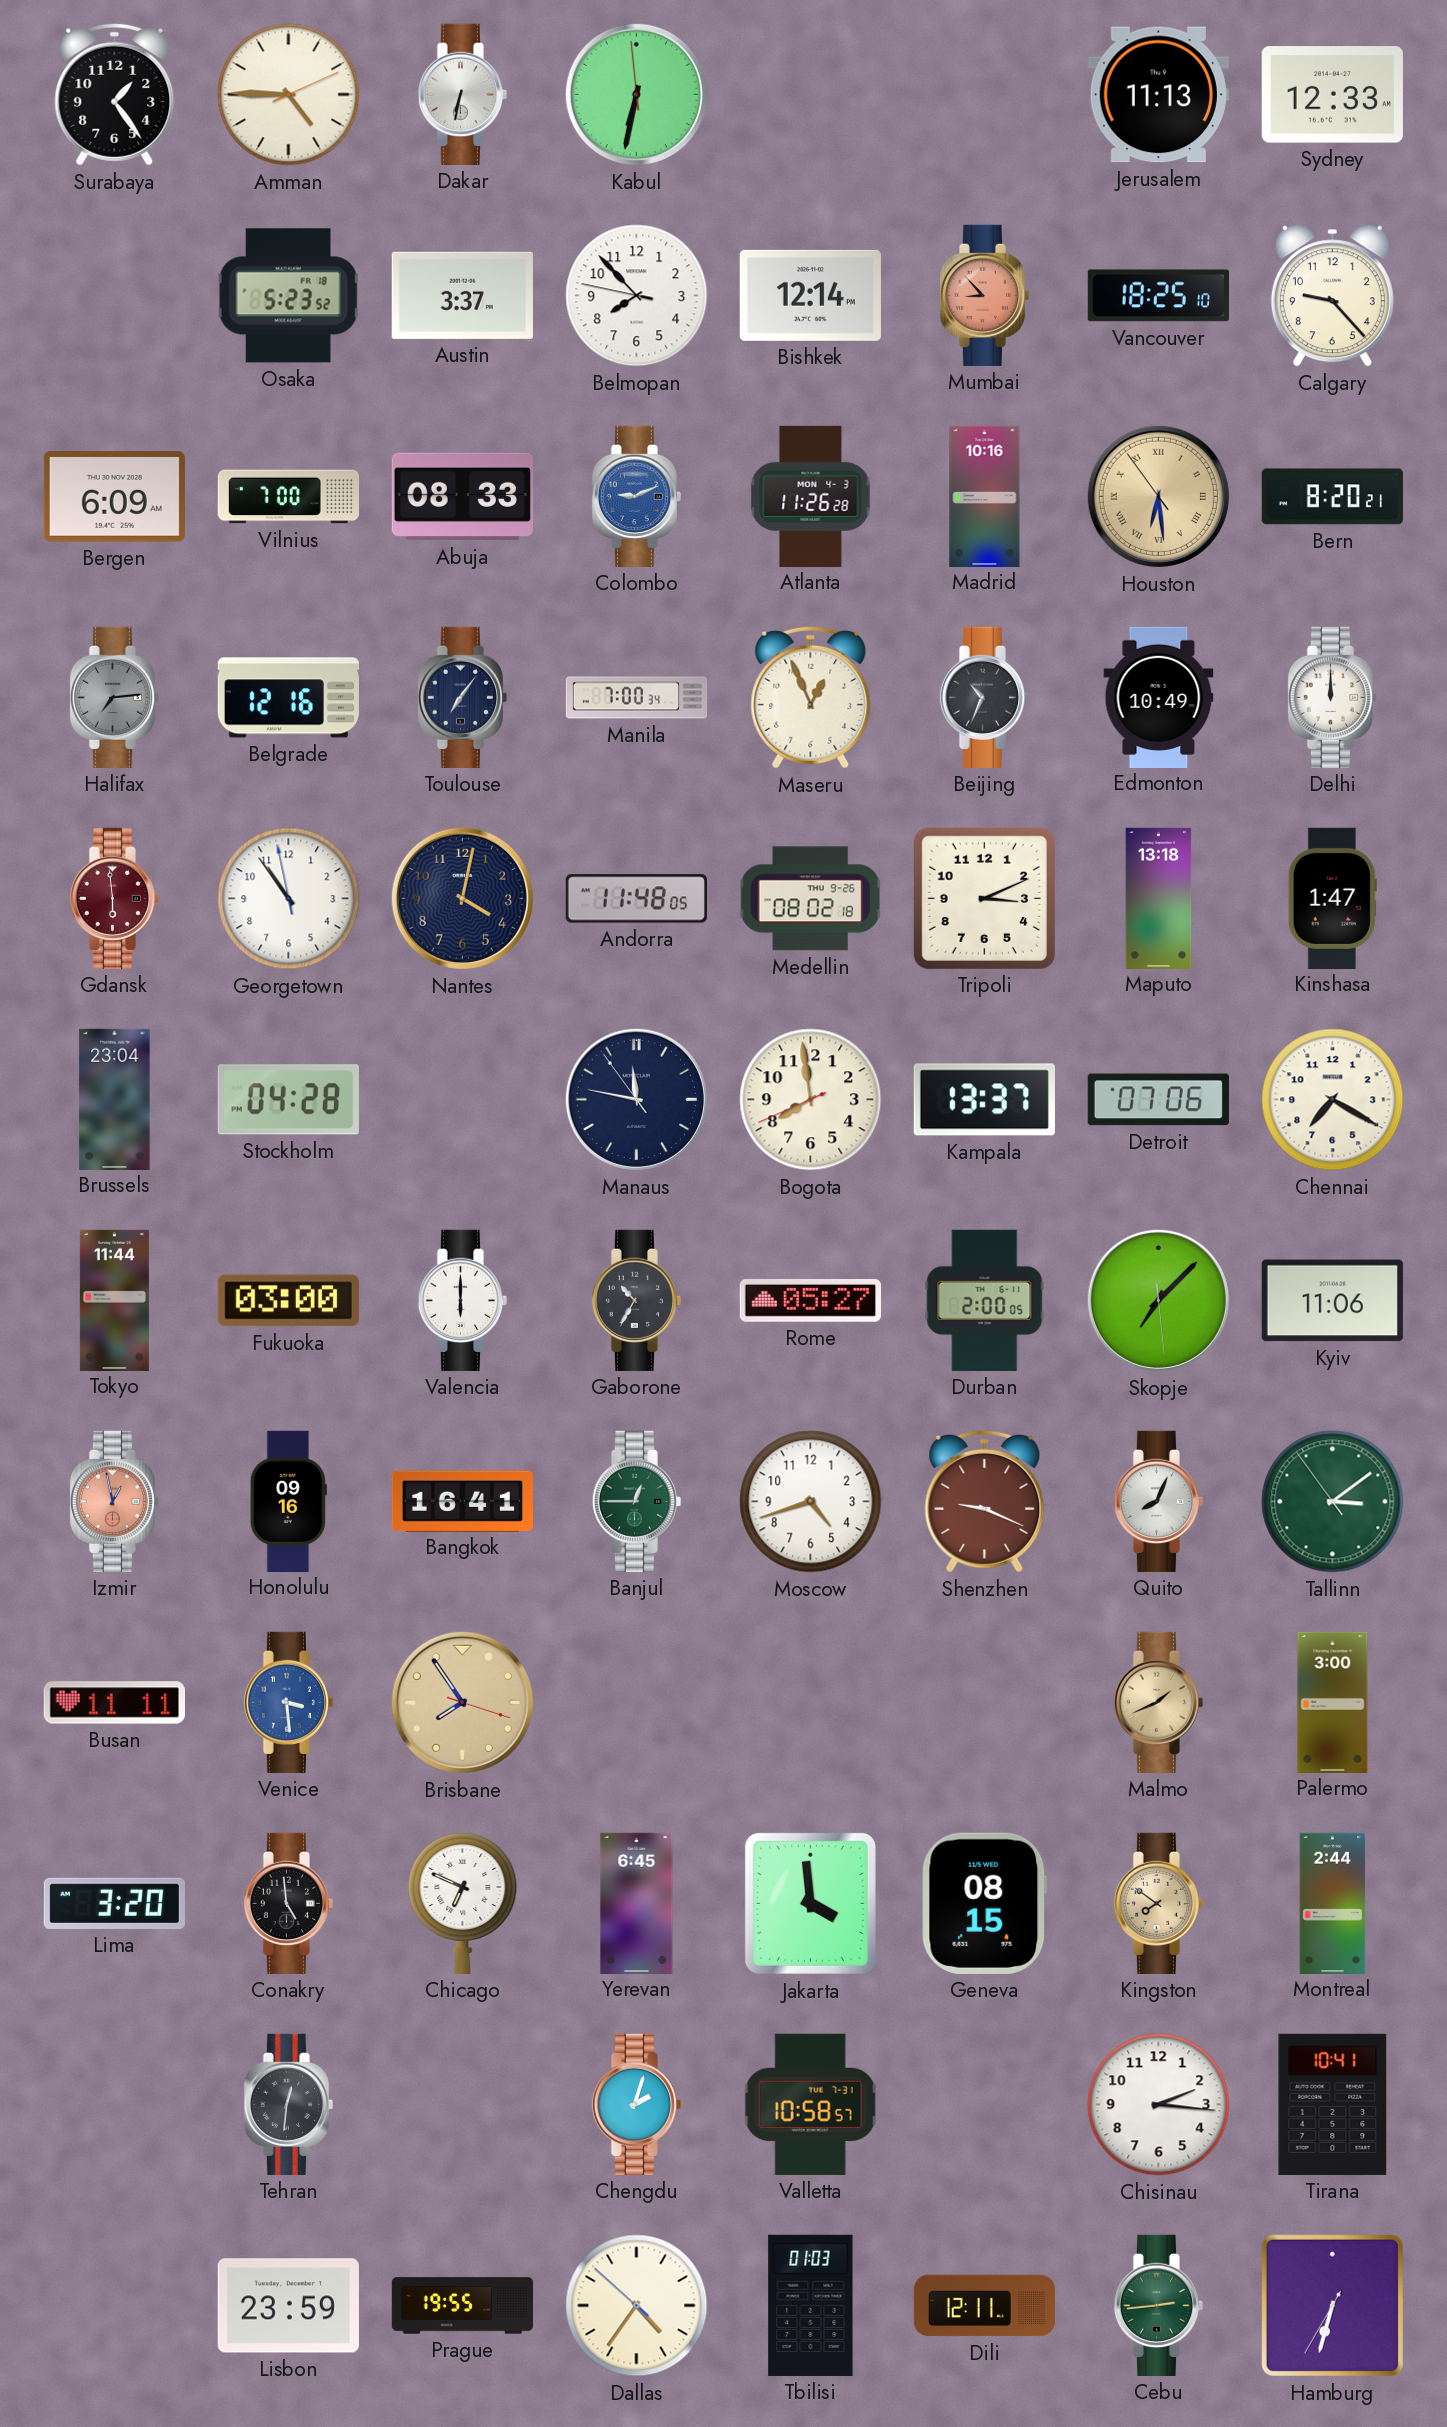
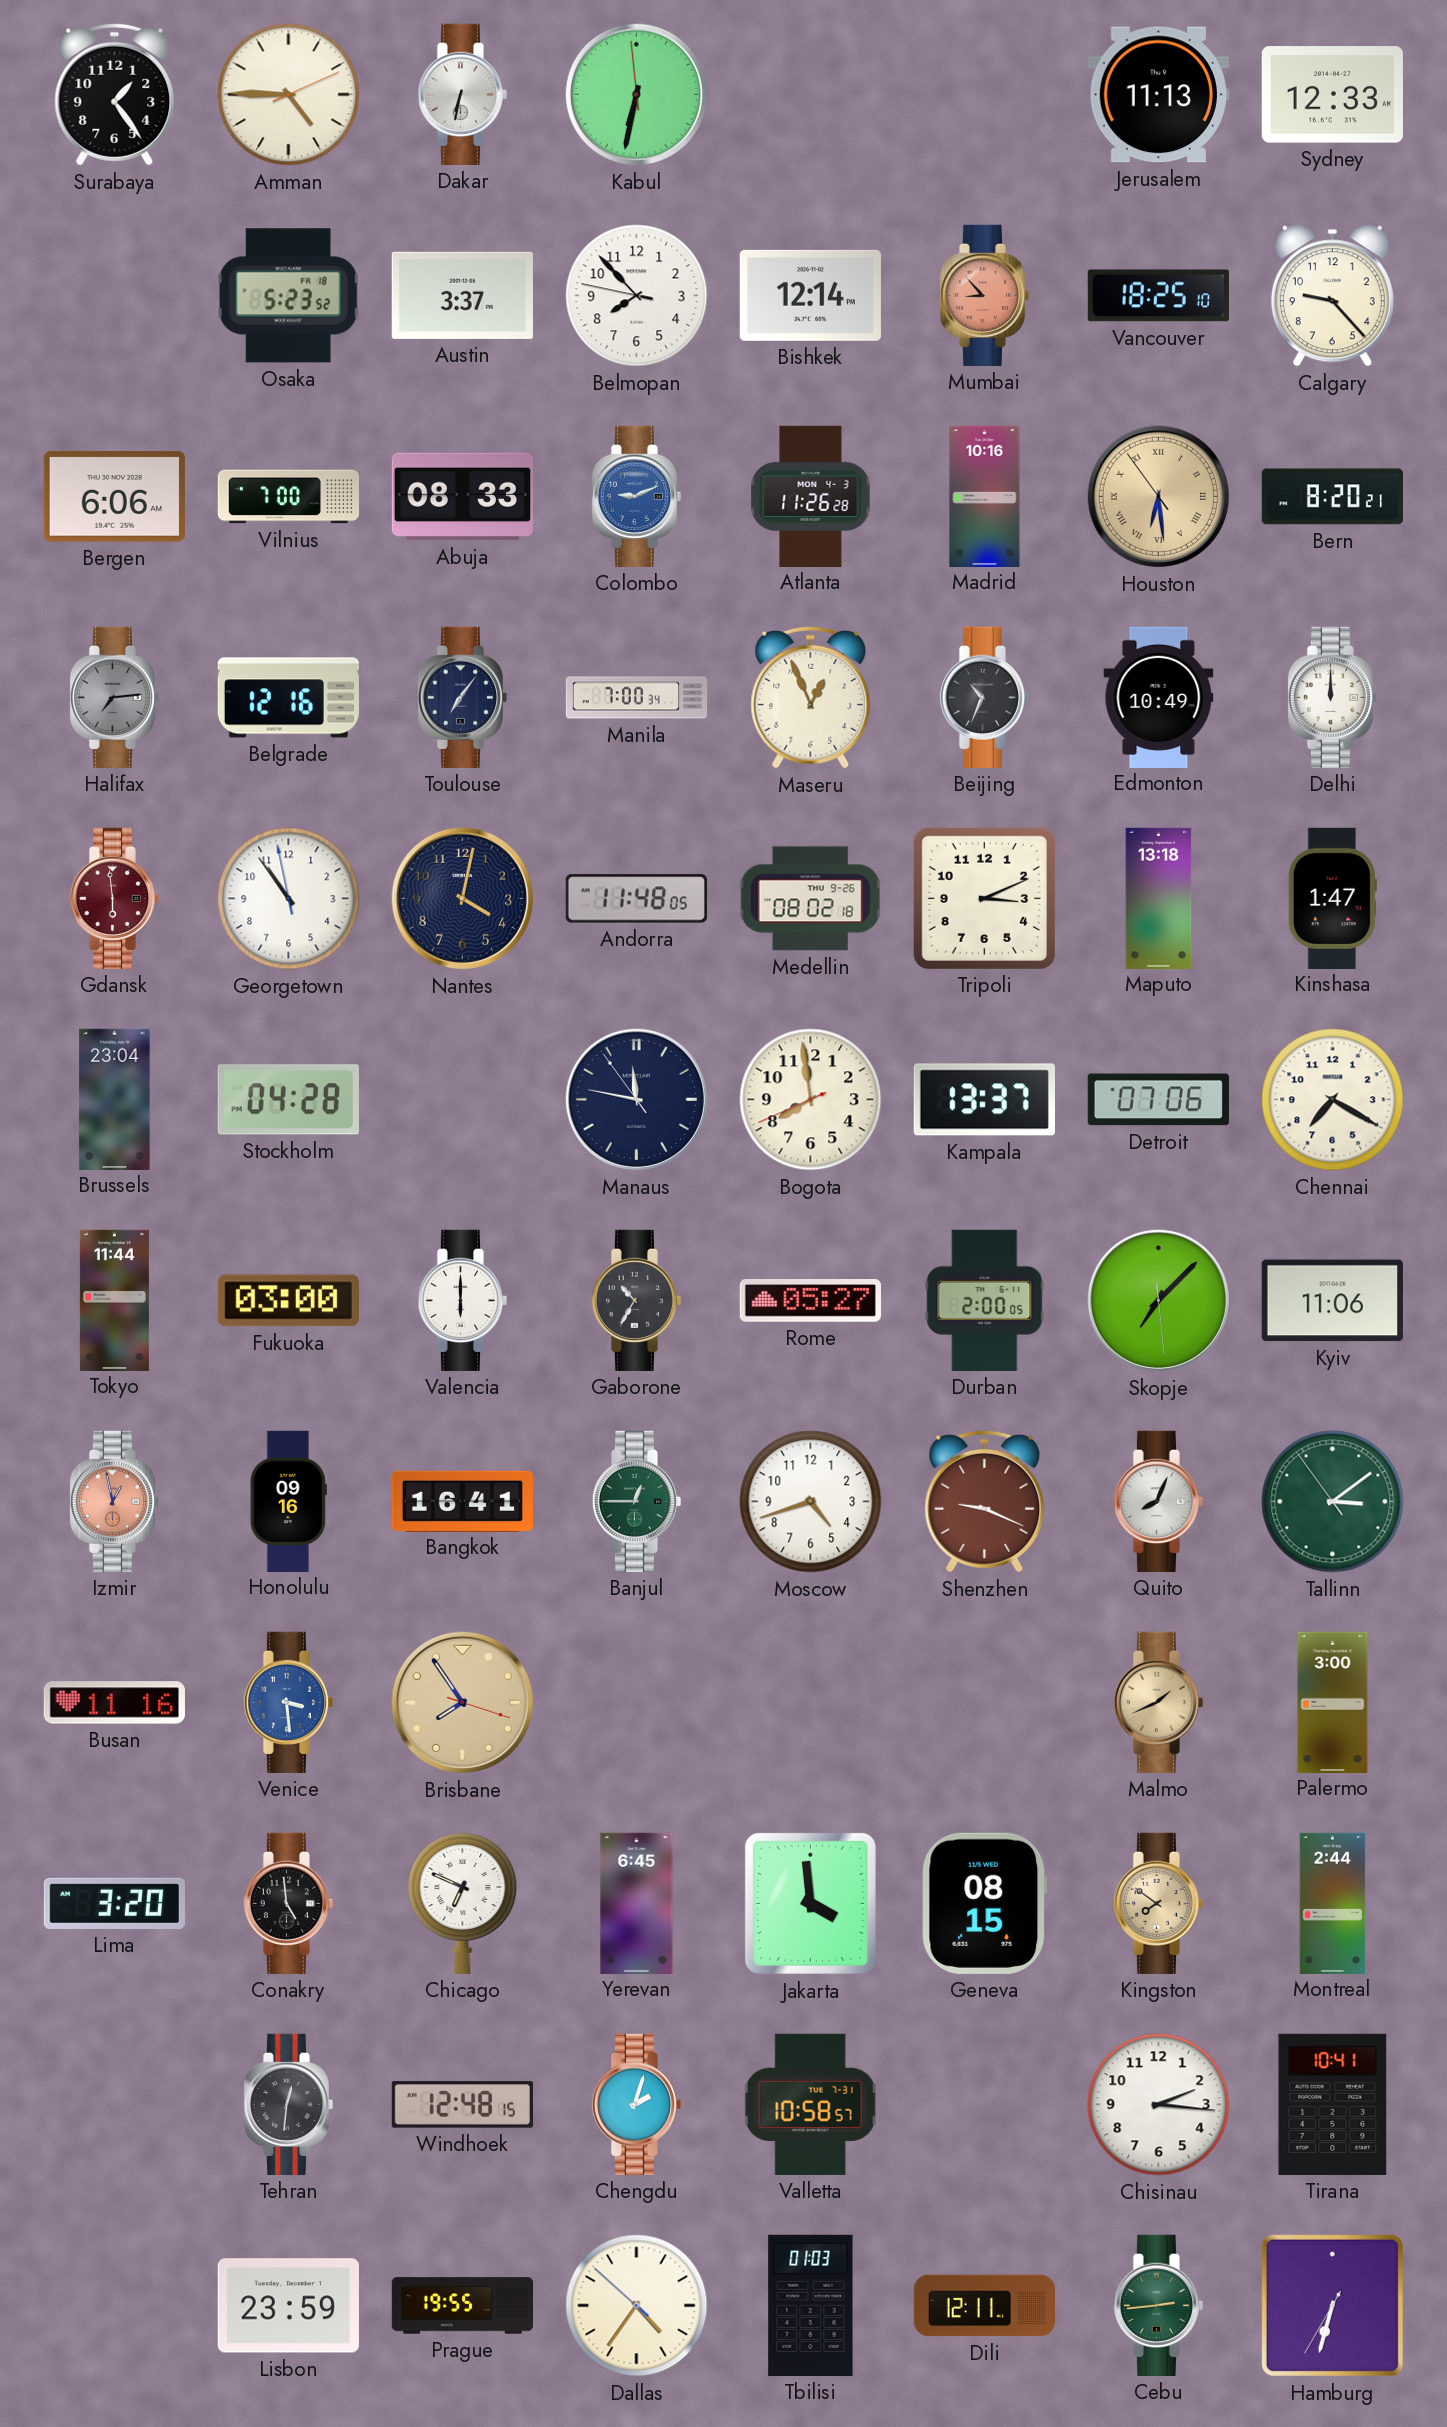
Bergen: 6:09 -> 6:06
Busan: 11:11 -> 11:16
Windhoek: none -> 12:48
